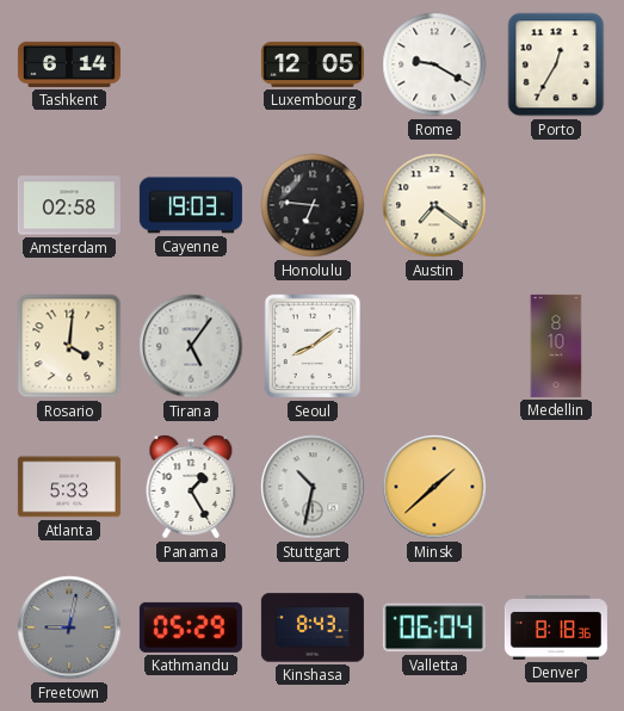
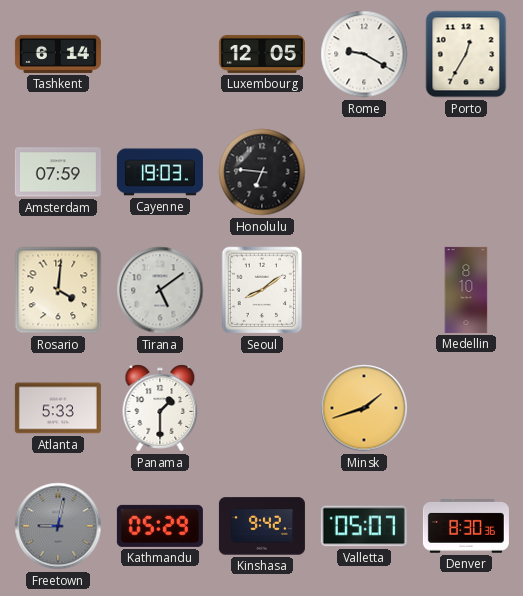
Amsterdam: 02:58 -> 07:59
Austin: 7:21 -> none
Tirana: 5:06 -> 5:09
Panama: 1:25 -> 1:30
Stuttgart: 10:32 -> none
Minsk: 1:38 -> 1:42
Kinshasa: 8:43 -> 9:42
Valletta: 06:04 -> 05:07
Denver: 8:18 -> 8:30
